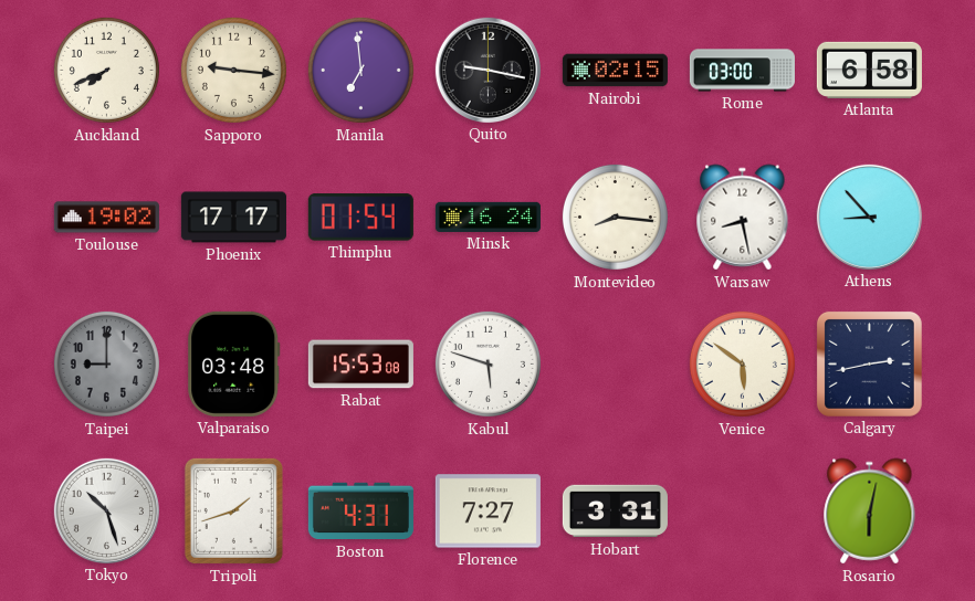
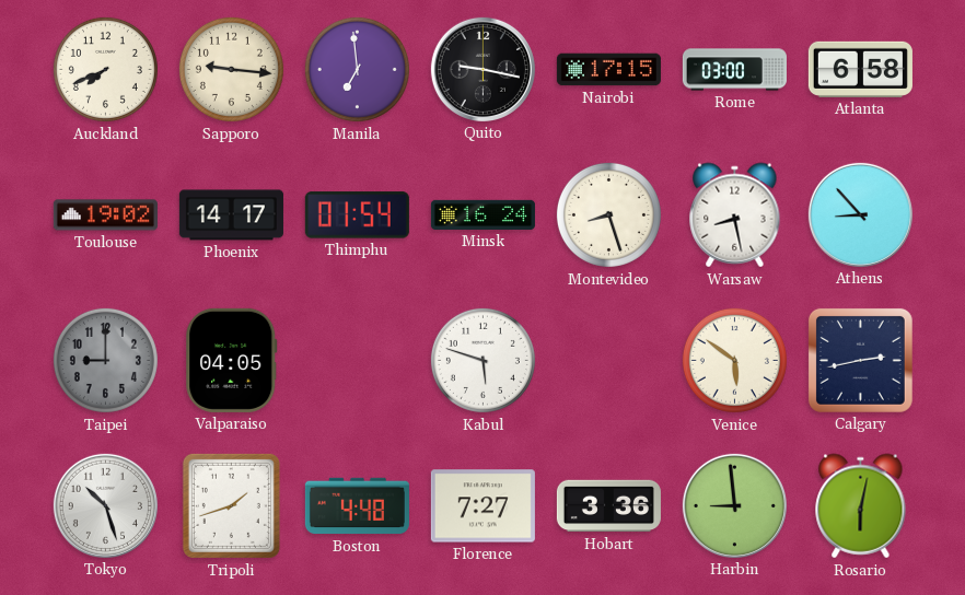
Nairobi: 02:15 -> 17:15
Phoenix: 17:17 -> 14:17
Montevideo: 8:16 -> 8:27
Valparaiso: 03:48 -> 04:05
Rabat: 15:53 -> none
Boston: 4:31 -> 4:48
Hobart: 3:31 -> 3:36
Harbin: none -> 8:59
